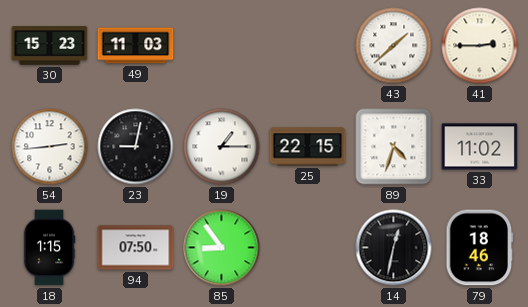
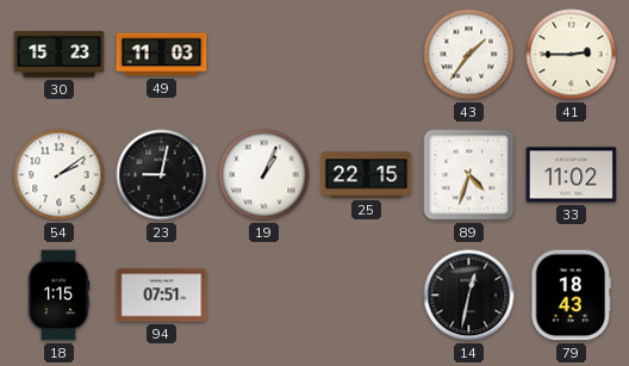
43: 1:38 -> 1:36
54: 2:44 -> 2:09
19: 1:15 -> 1:04
94: 07:50 -> 07:51
85: 8:54 -> none
79: 18:46 -> 18:43
